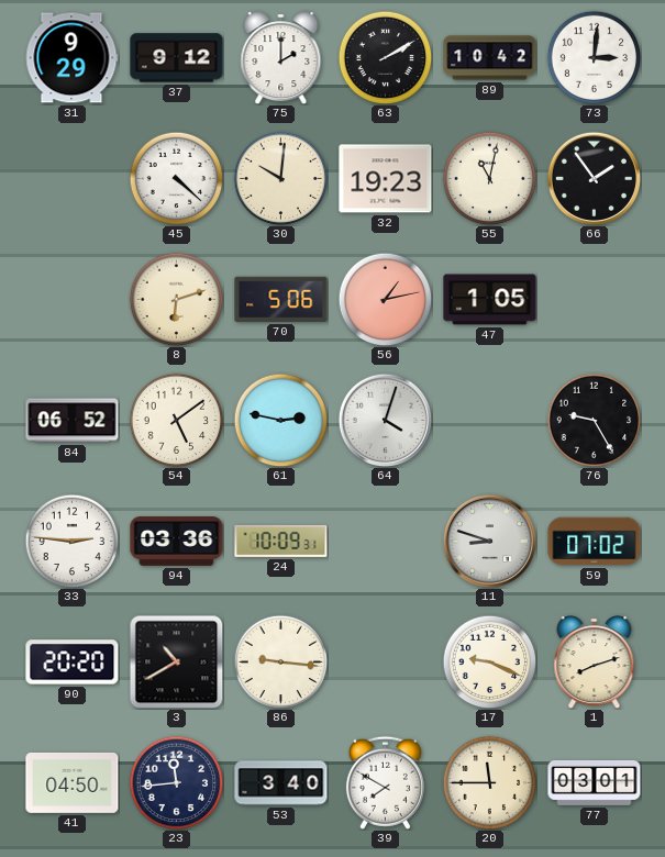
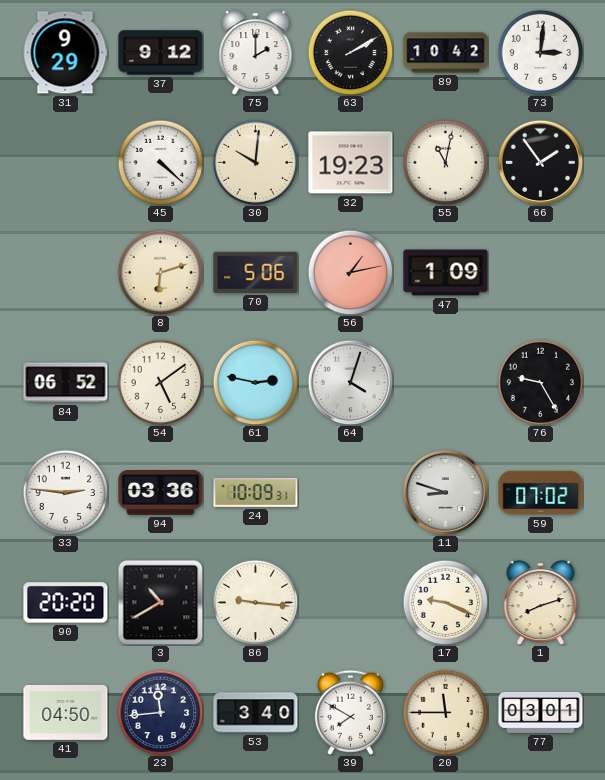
47: 1:05 -> 1:09
